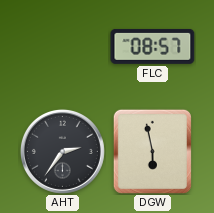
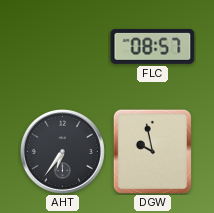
AHT: 2:36 -> 6:36
DGW: 5:58 -> 9:58
